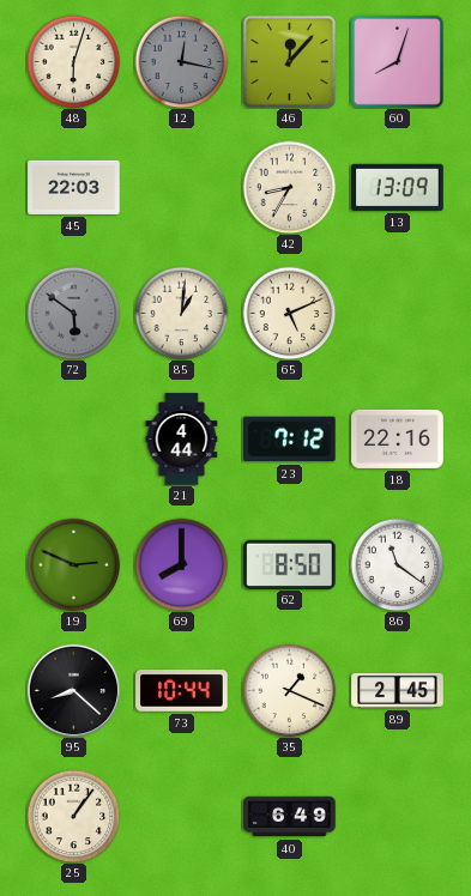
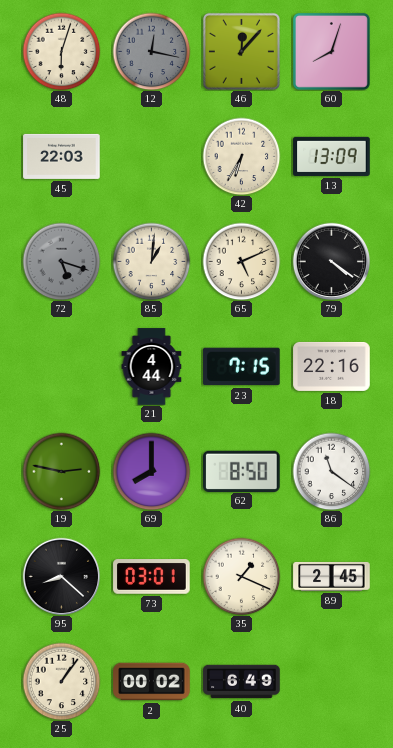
42: 8:35 -> 6:35
72: 5:51 -> 5:18
79: none -> 4:21
23: 7:12 -> 7:15
19: 2:49 -> 2:47
73: 10:44 -> 03:01
2: none -> 00:02
